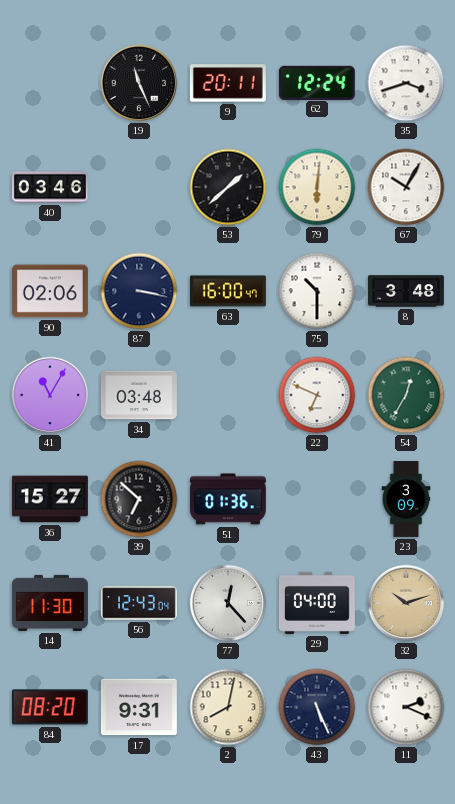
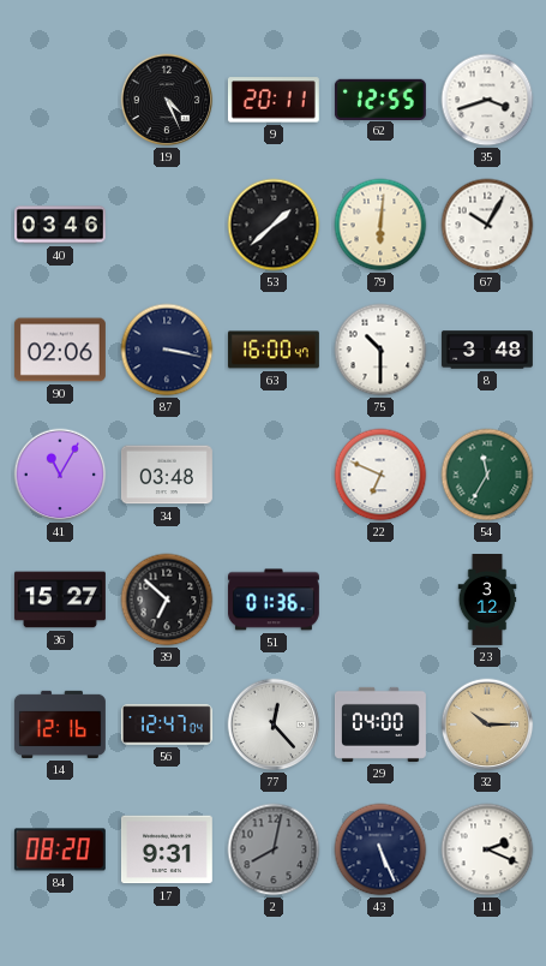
19: 11:26 -> 4:26
62: 12:24 -> 12:55
54: 12:35 -> 11:35
23: 3:09 -> 3:12
14: 11:30 -> 12:16
56: 12:43 -> 12:47
32: 10:12 -> 10:15
2 dial: cream -> grey
